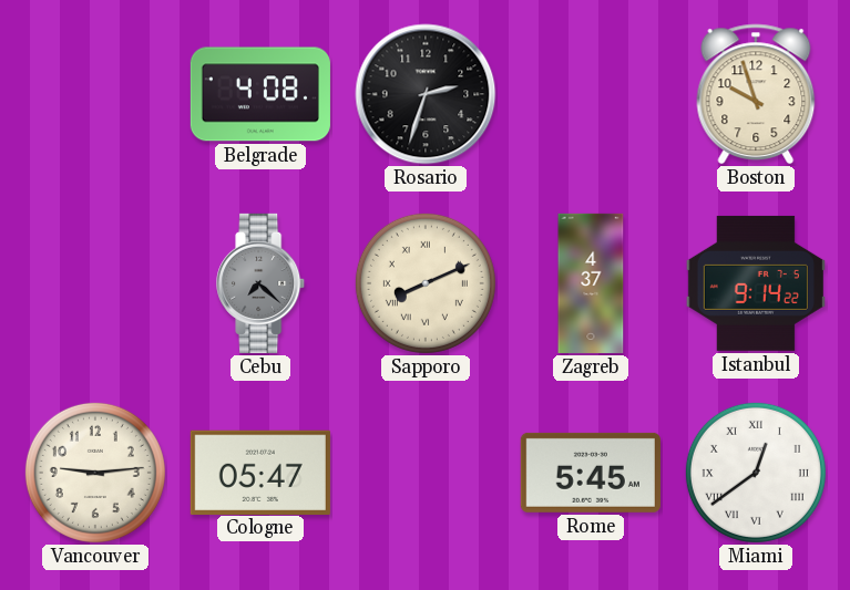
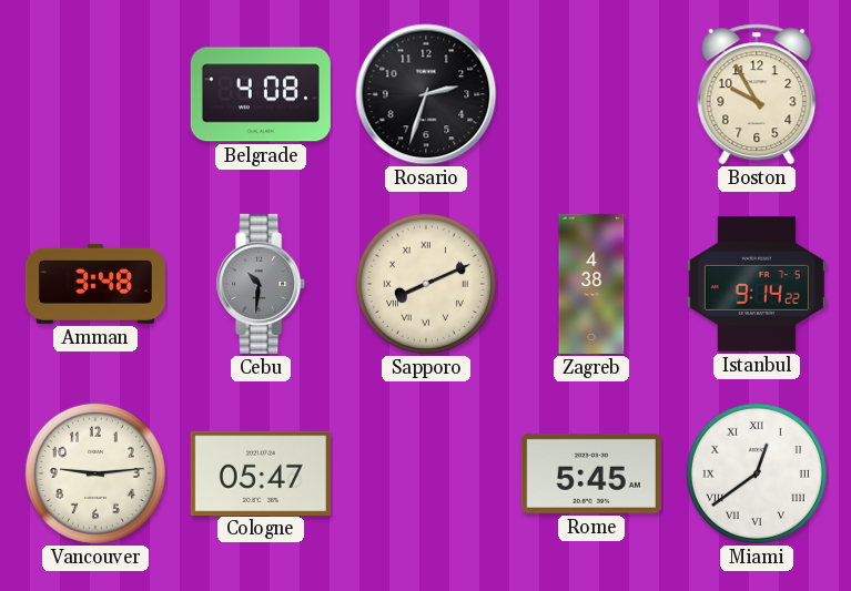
Boston: 9:57 -> 9:55
Amman: none -> 3:48
Cebu: 7:22 -> 10:31
Zagreb: 4:37 -> 4:38
